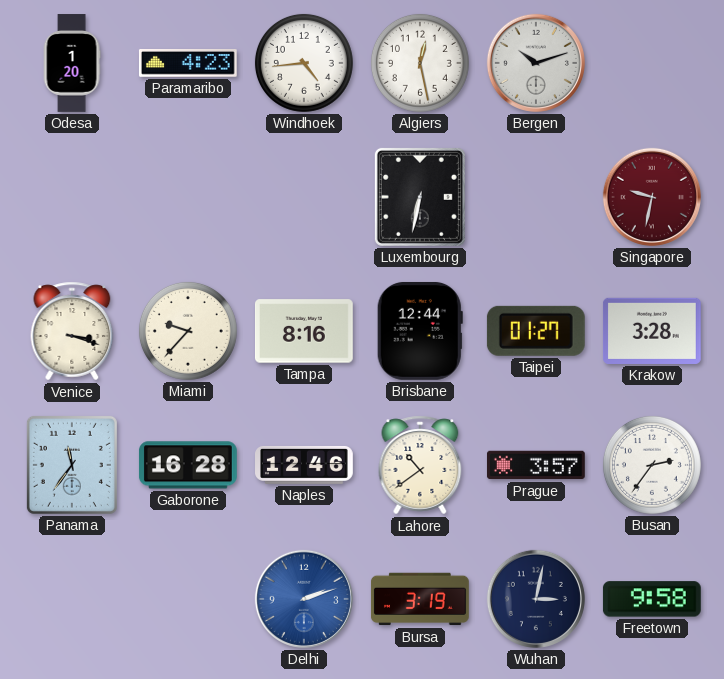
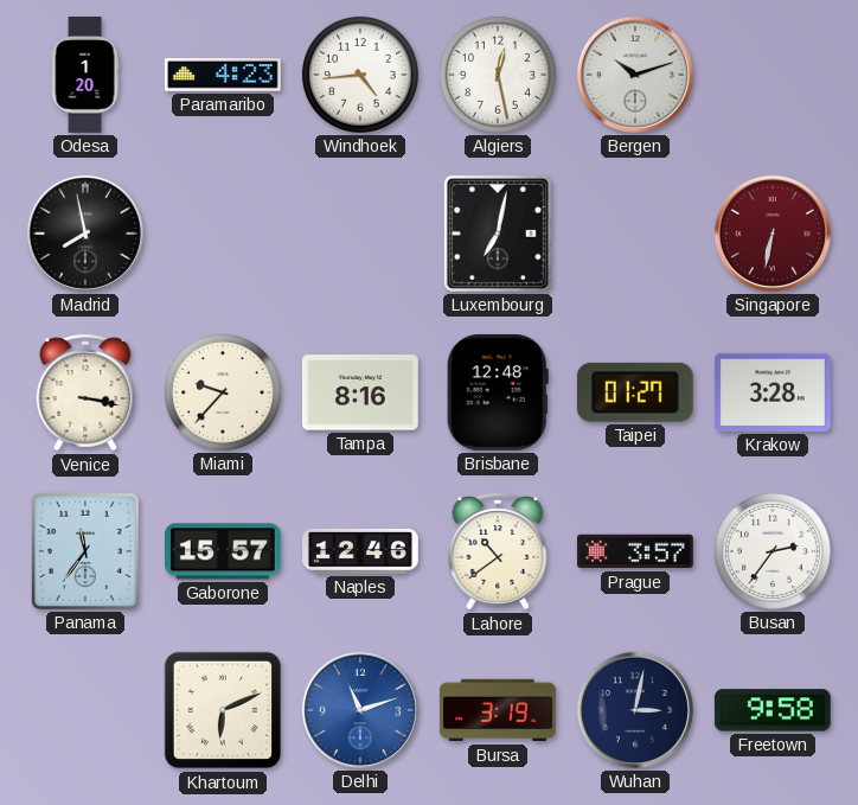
Madrid: none -> 7:58
Luxembourg: 6:32 -> 7:02
Singapore: 9:32 -> 6:32
Venice: 3:18 -> 3:17
Brisbane: 12:44 -> 12:48
Gaborone: 16:28 -> 15:57
Khartoum: none -> 6:11
Delhi: 2:12 -> 11:12
